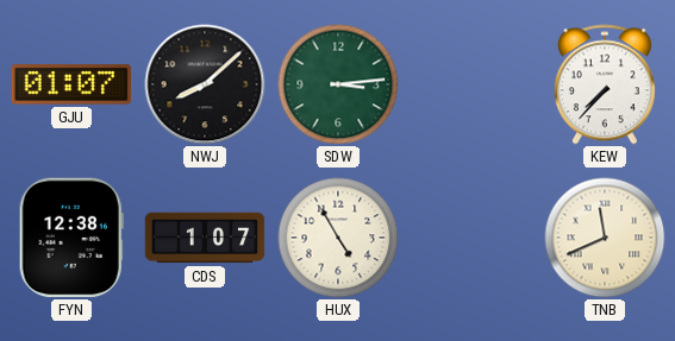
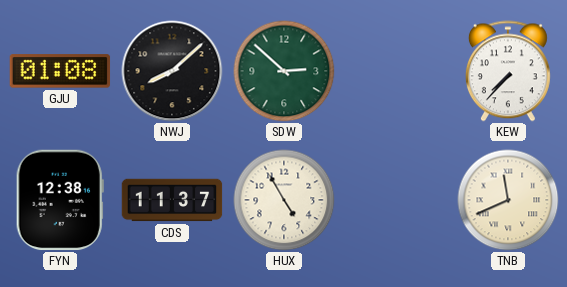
GJU: 01:07 -> 01:08
SDW: 3:14 -> 2:52
CDS: 1:07 -> 11:37
